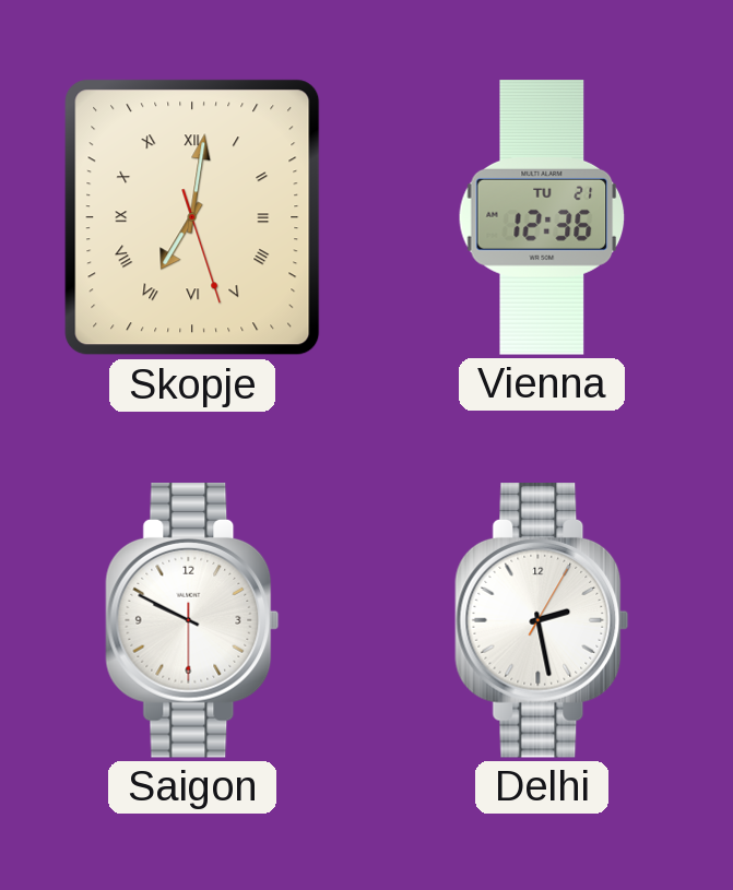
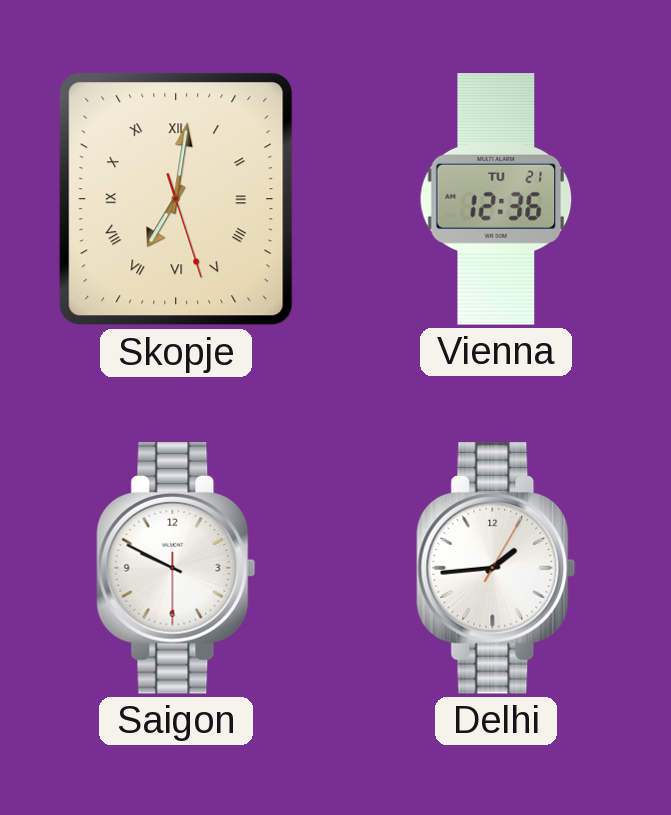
Delhi: 2:28 -> 1:44
